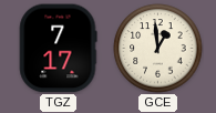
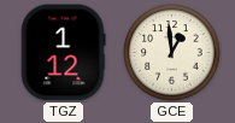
TGZ: 7:17 -> 1:12
